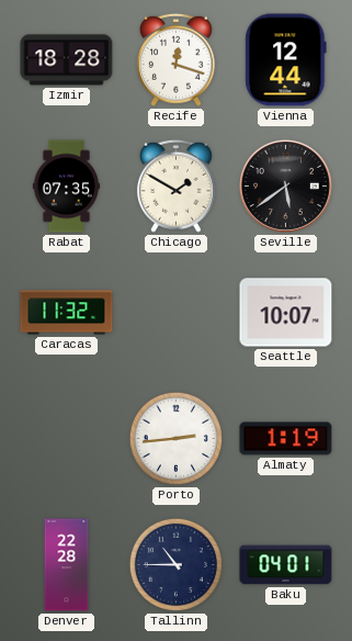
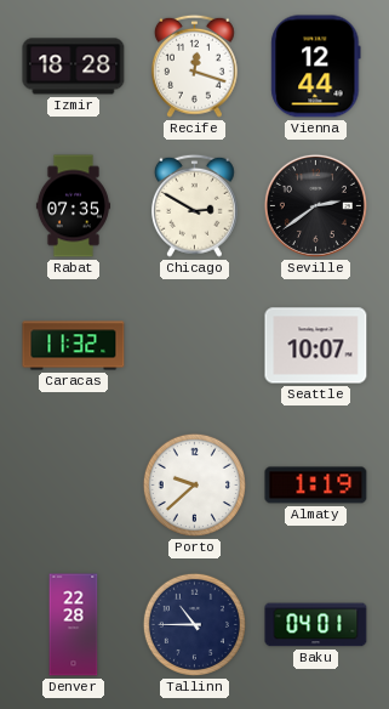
Chicago: 1:50 -> 2:50
Seville: 5:39 -> 2:39
Porto: 2:44 -> 9:38
